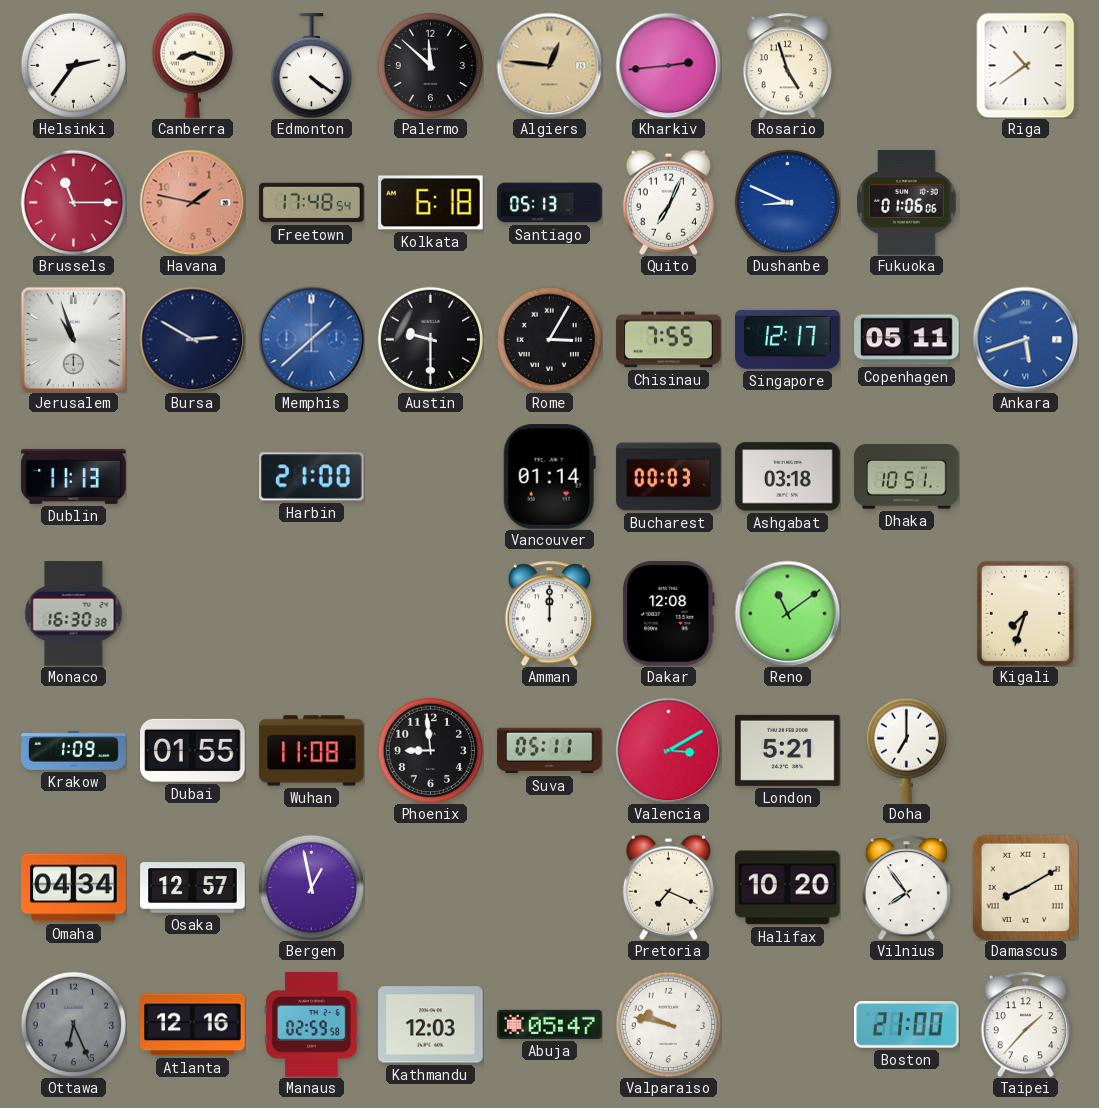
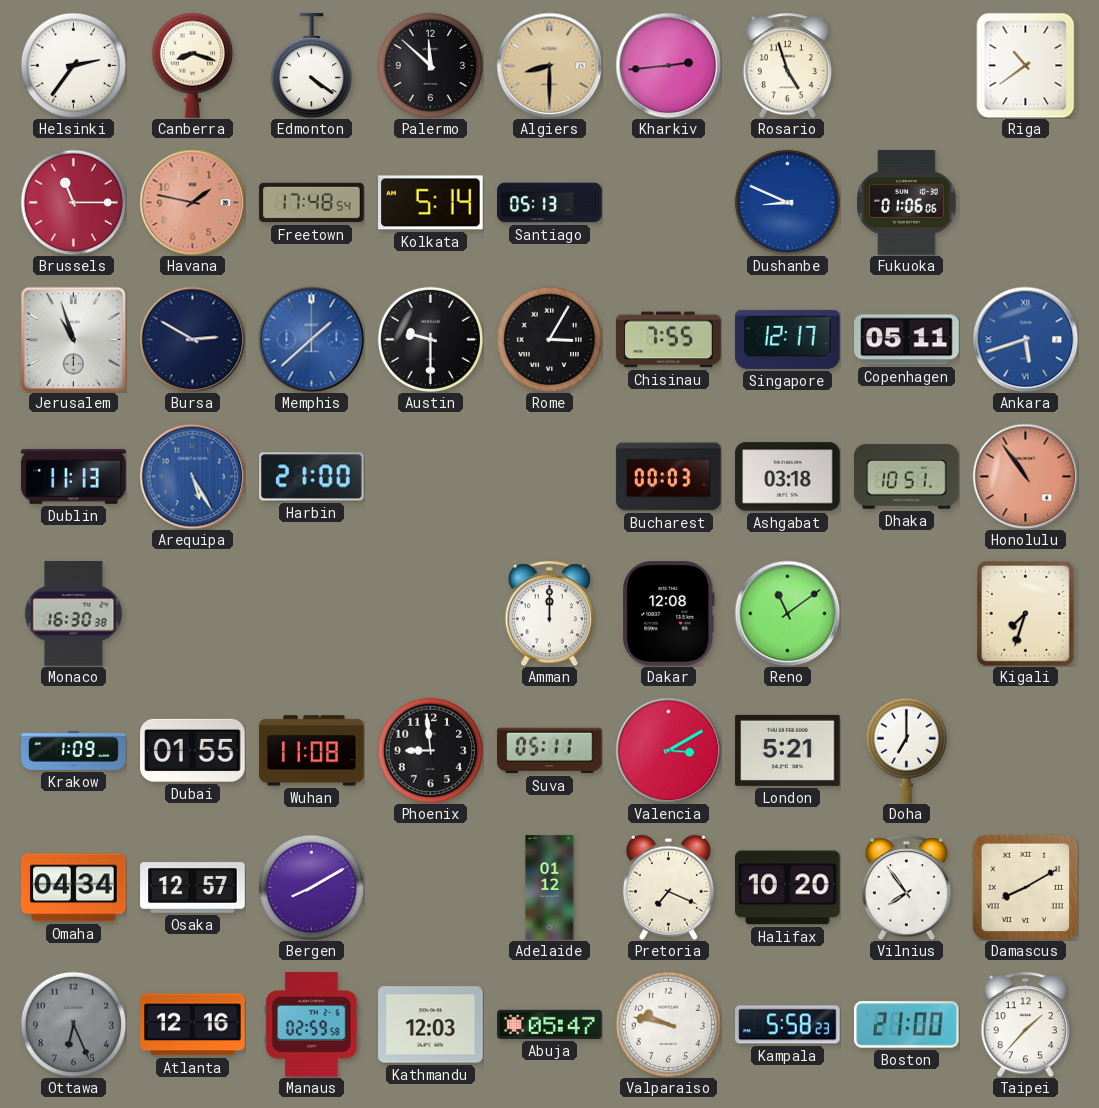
Algiers: 12:46 -> 8:30
Kolkata: 6:18 -> 5:14
Quito: 7:04 -> none
Arequipa: none -> 5:25
Vancouver: 01:14 -> none
Honolulu: none -> 10:54
Bergen: 12:58 -> 8:10
Adelaide: none -> 01:12
Kampala: none -> 5:58
